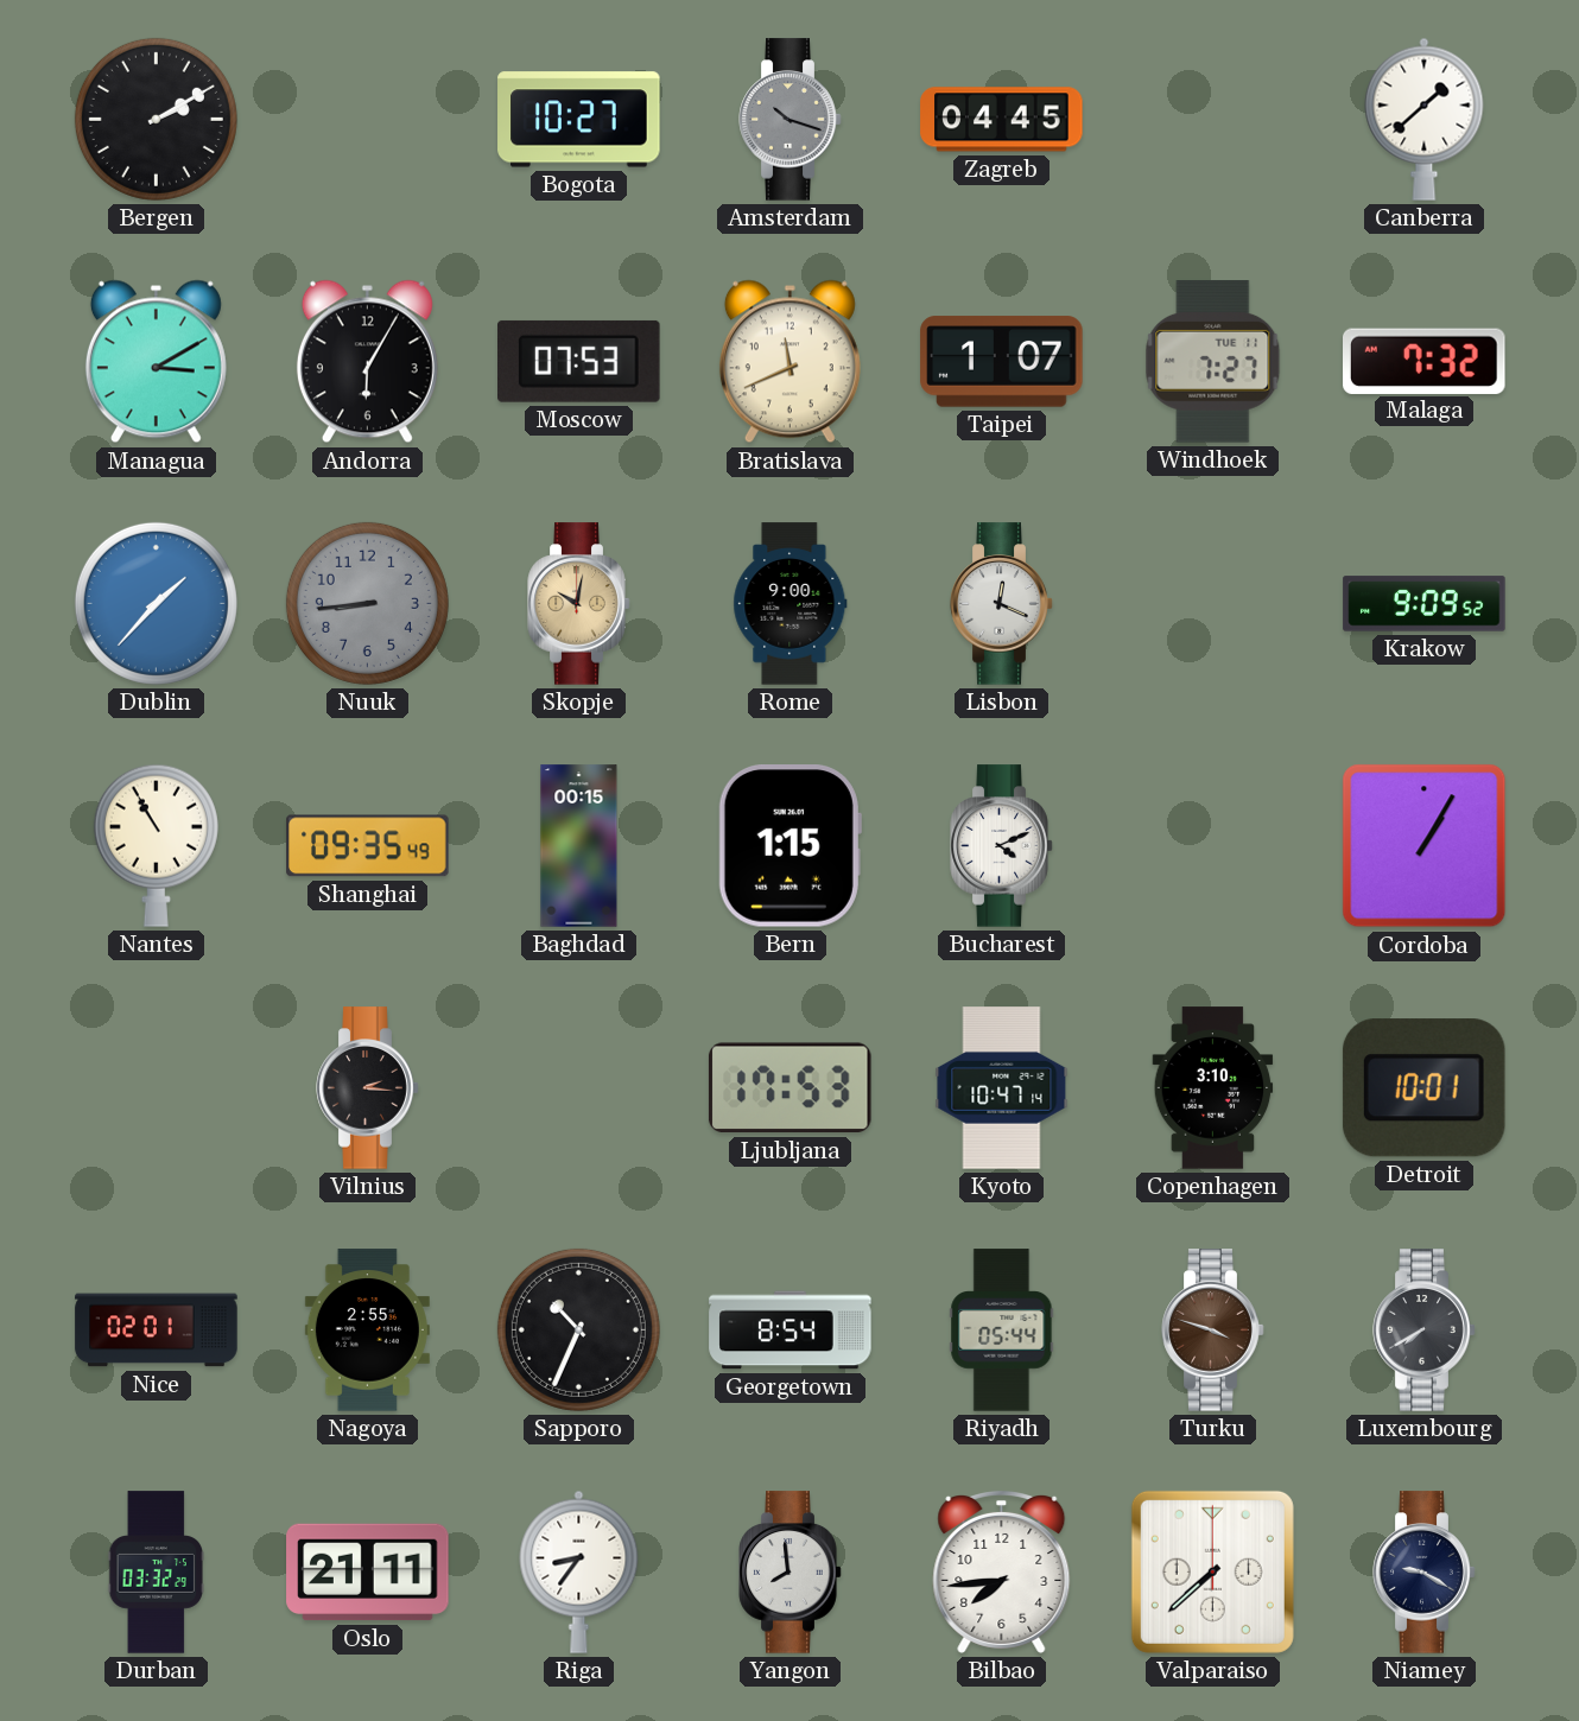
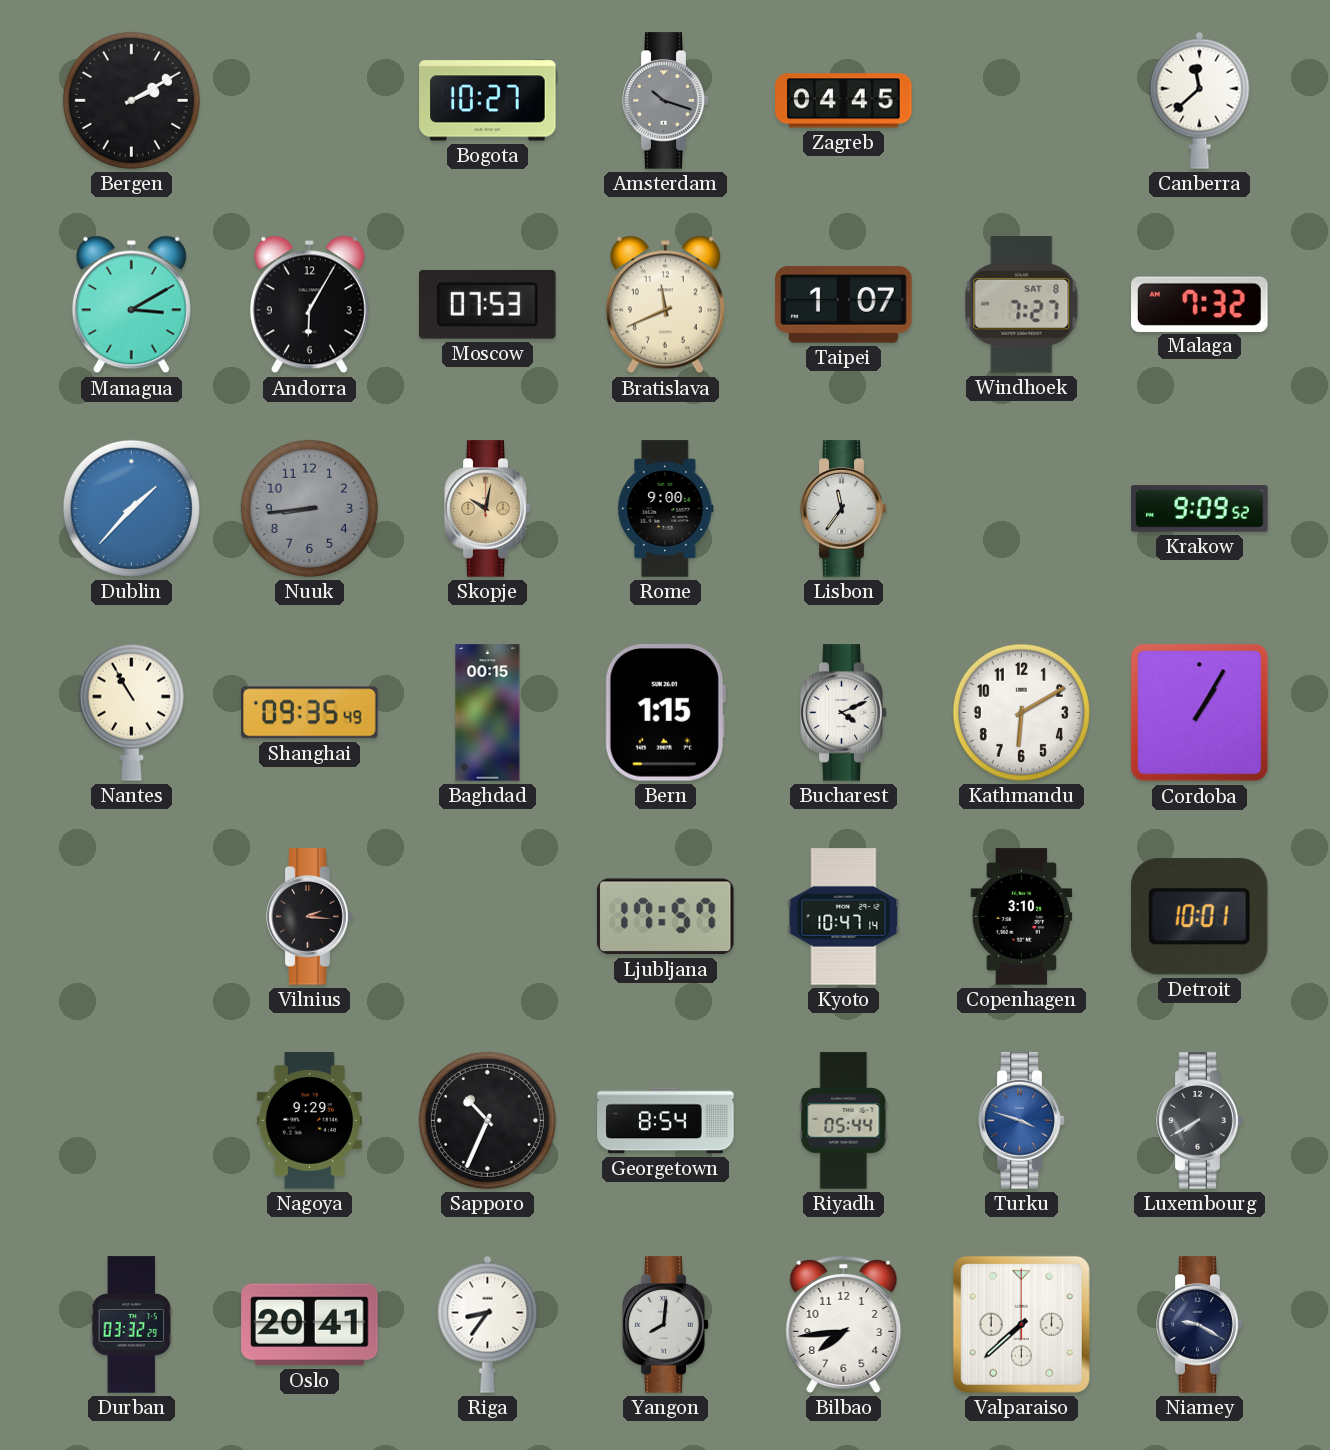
Canberra: 1:38 -> 11:38
Windhoek date: TUE 11 -> SAT 8
Lisbon: 12:19 -> 11:36
Kathmandu: none -> 6:10
Ljubljana: 17:53 -> 17:57
Nice: 02:01 -> none
Nagoya: 2:55 -> 9:29
Turku dial: brown -> blue
Oslo: 21:11 -> 20:41
Yangon: 7:59 -> 8:01
